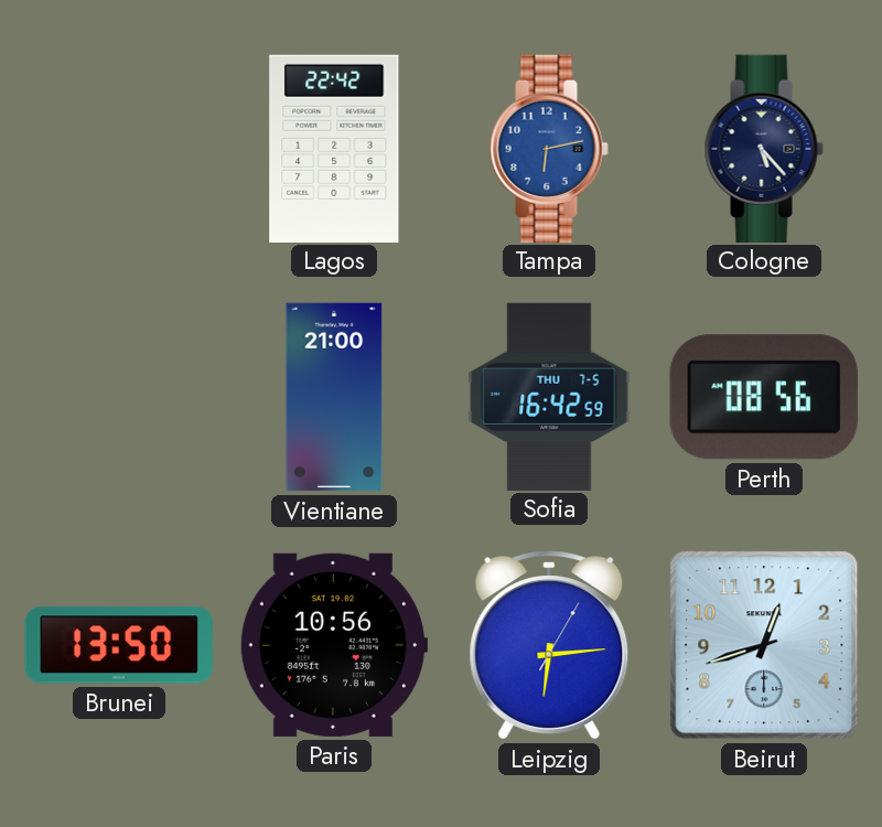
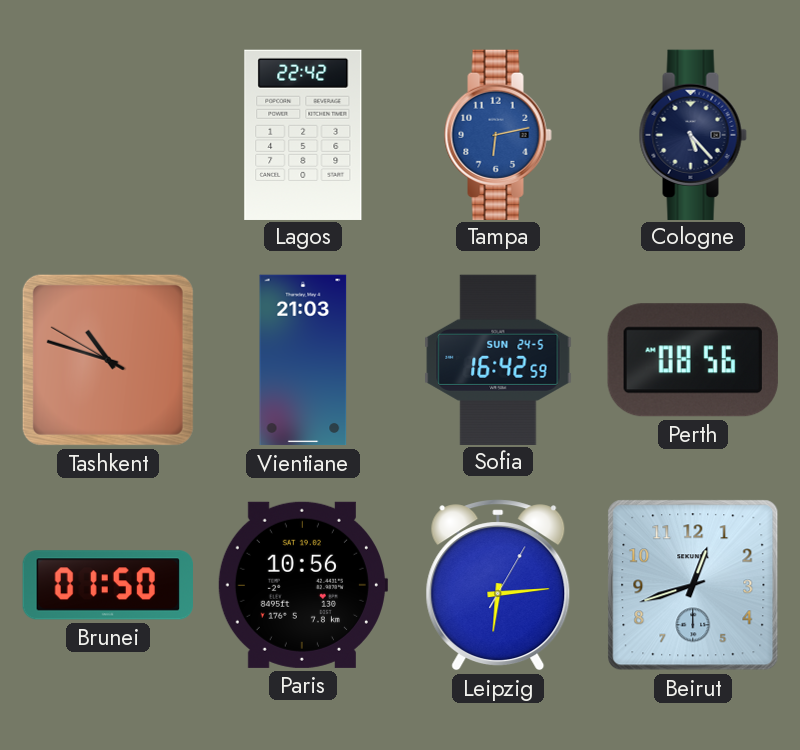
Tashkent: none -> 10:47
Vientiane: 21:00 -> 21:03
Sofia date: THU 7-5 -> SUN 24-5
Brunei: 13:50 -> 01:50
